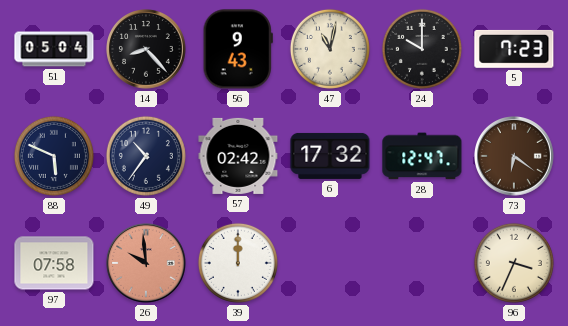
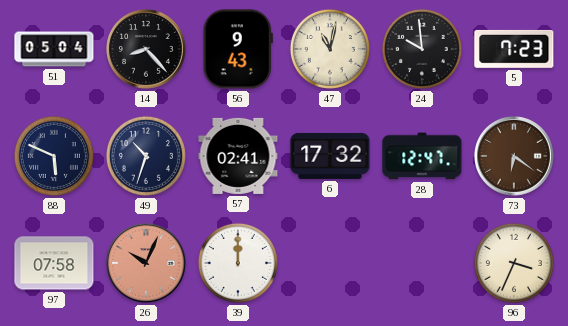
24: 10:00 -> 9:59
49: 10:36 -> 10:33
57: 02:42 -> 02:41
26: 9:59 -> 10:04
